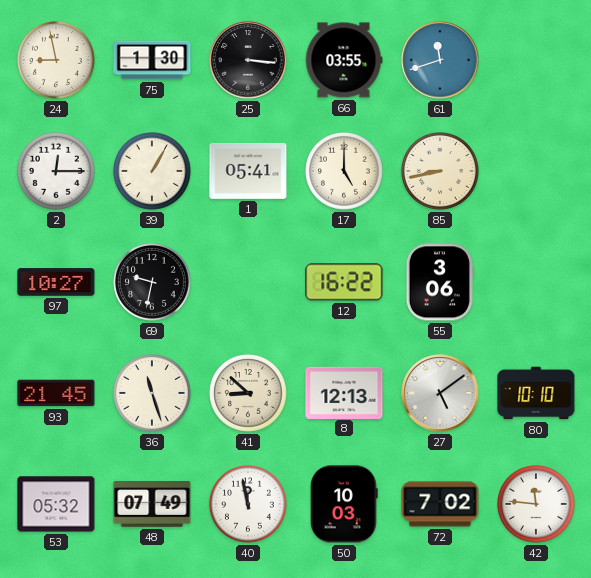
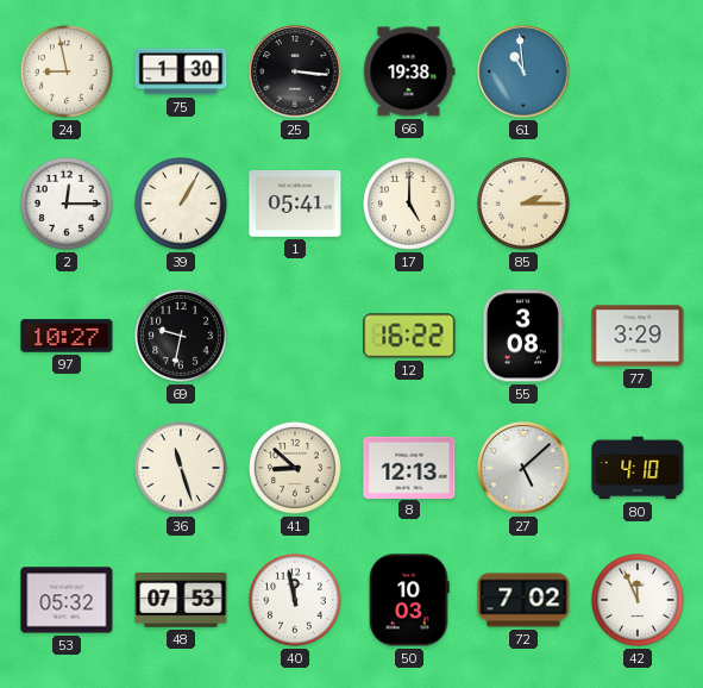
66: 03:55 -> 19:38
61: 11:42 -> 10:59
85: 8:43 -> 2:15
55: 3:06 -> 3:08
77: none -> 3:29
93: 21:45 -> none
27: 5:09 -> 5:08
80: 10:10 -> 4:10
48: 07:49 -> 07:53
42: 11:46 -> 11:56
